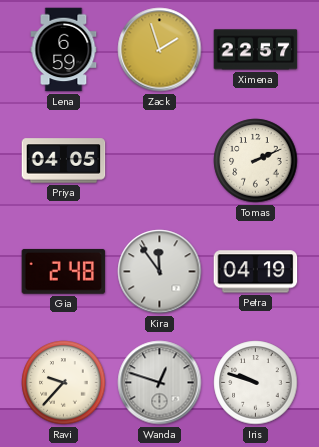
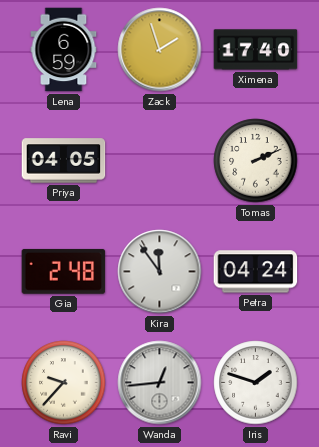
Ximena: 22:57 -> 17:40
Petra: 04:19 -> 04:24
Wanda: 12:48 -> 12:44
Iris: 9:48 -> 1:48
